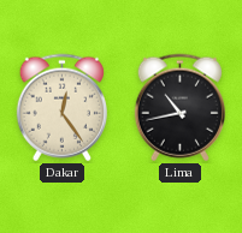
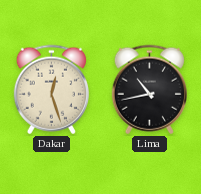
Dakar: 12:24 -> 12:27
